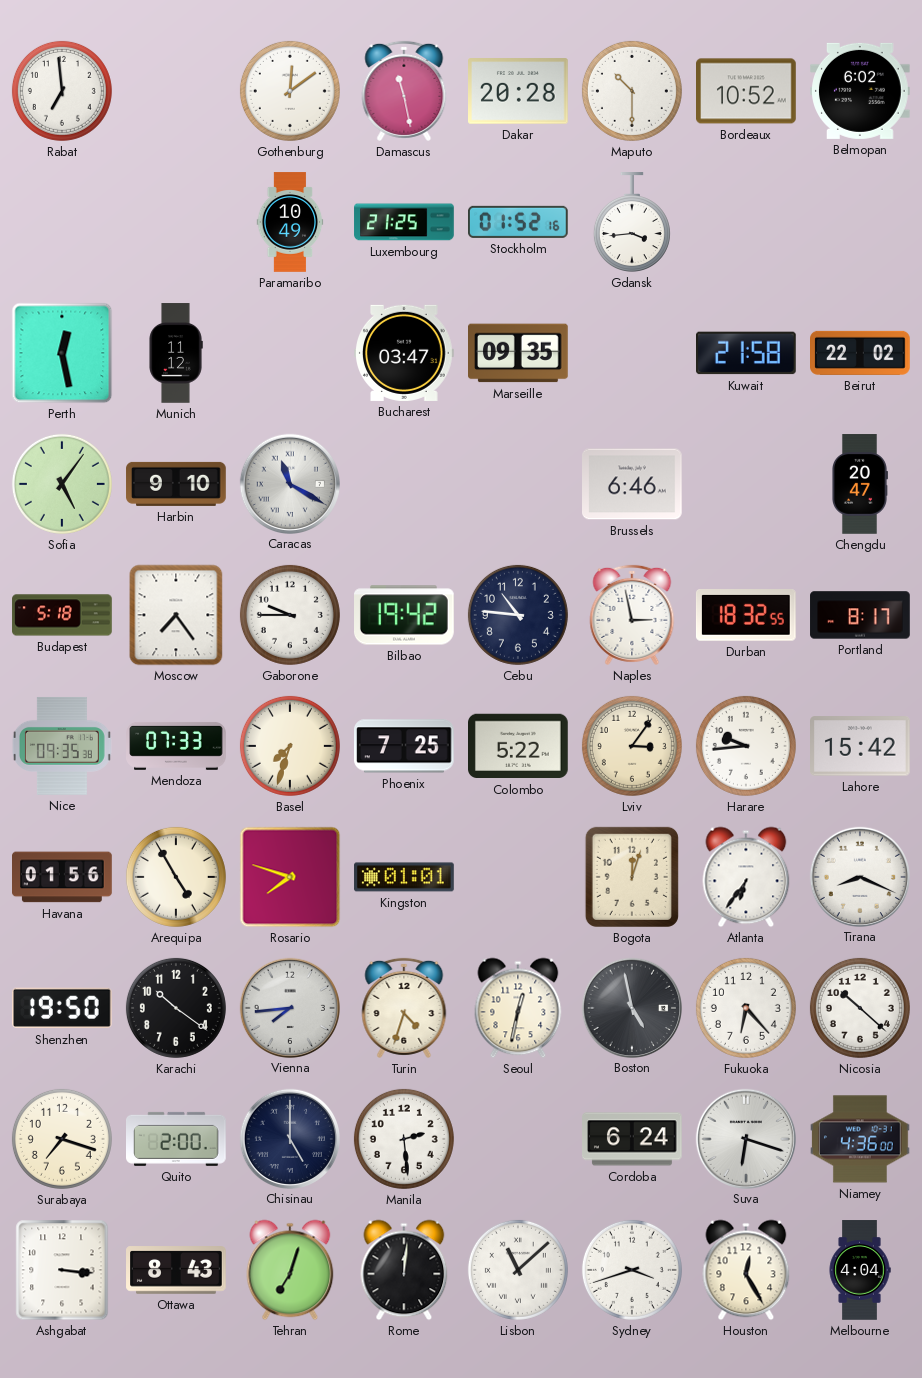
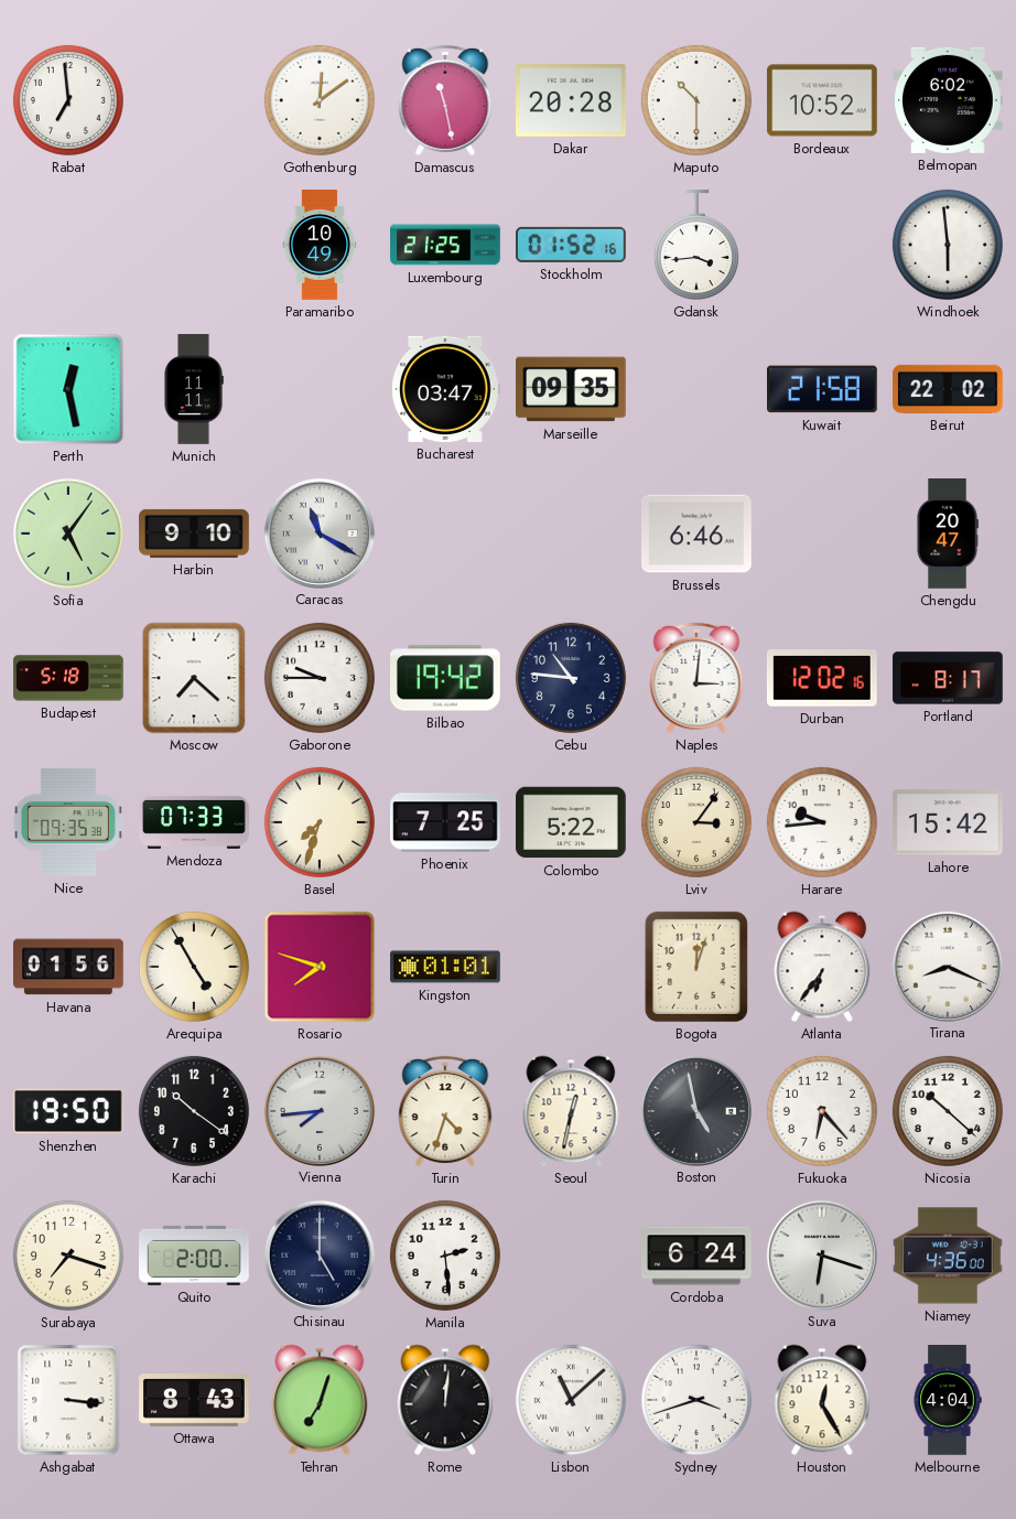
Windhoek: none -> 5:59
Munich: 11:12 -> 11:11
Moscow: 7:24 -> 7:22
Naples: 2:58 -> 3:01
Durban: 18:32 -> 12:02
